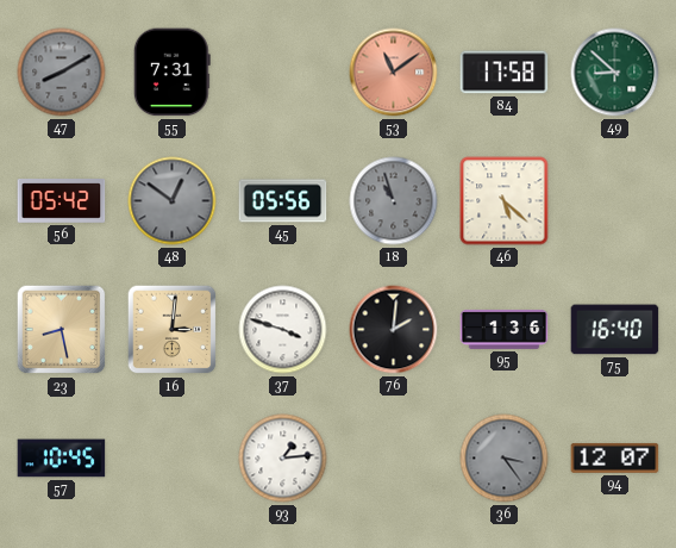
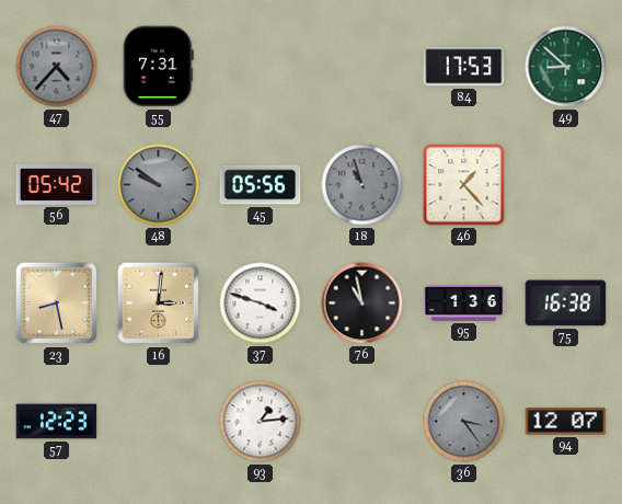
47: 8:10 -> 4:37
53: 11:09 -> none
84: 17:58 -> 17:53
48: 12:51 -> 9:51
46: 5:22 -> 1:23
76: 2:01 -> 10:58
75: 16:40 -> 16:38
57: 10:45 -> 12:23
